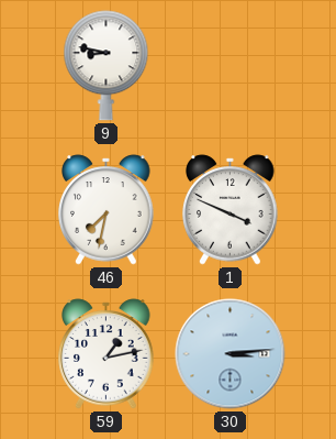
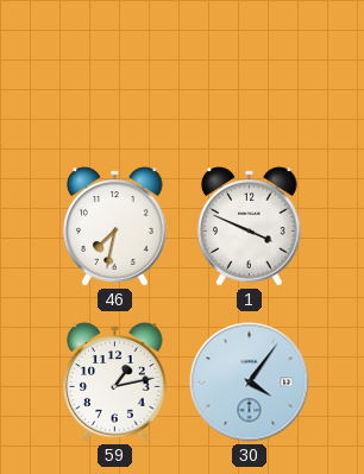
9: 8:47 -> none
30: 3:14 -> 4:06
